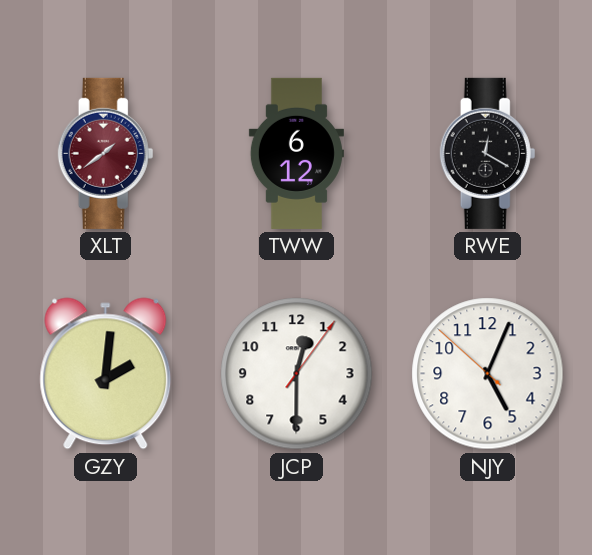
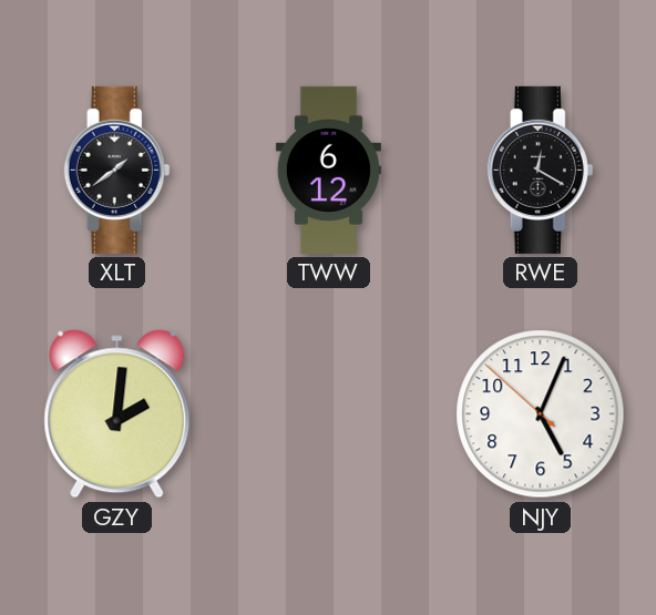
XLT dial: burgundy -> black
JCP: 12:30 -> none
